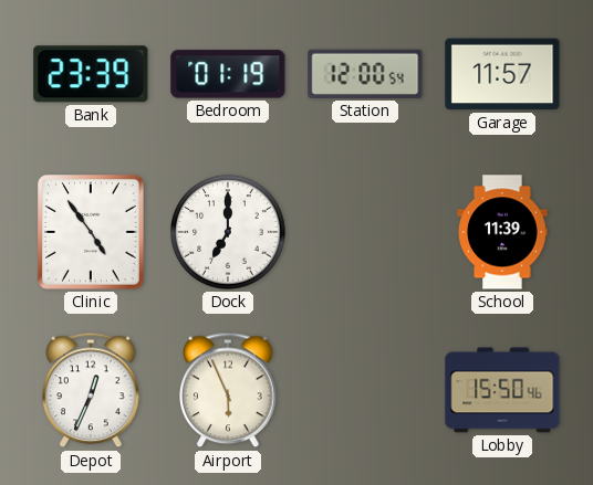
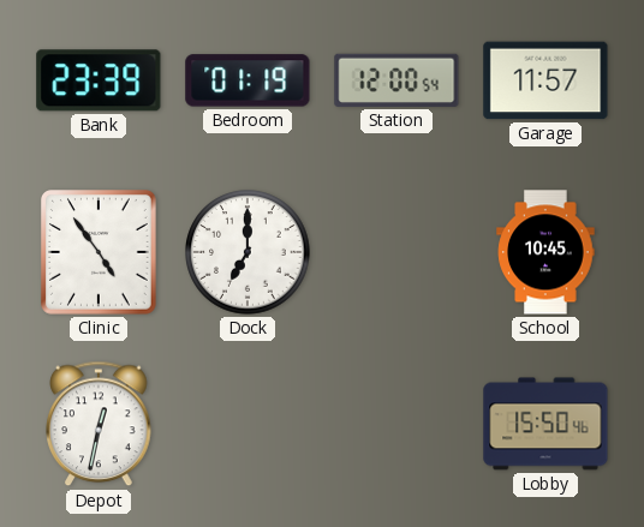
School: 11:39 -> 10:45
Depot: 12:34 -> 12:32
Airport: 5:56 -> none
